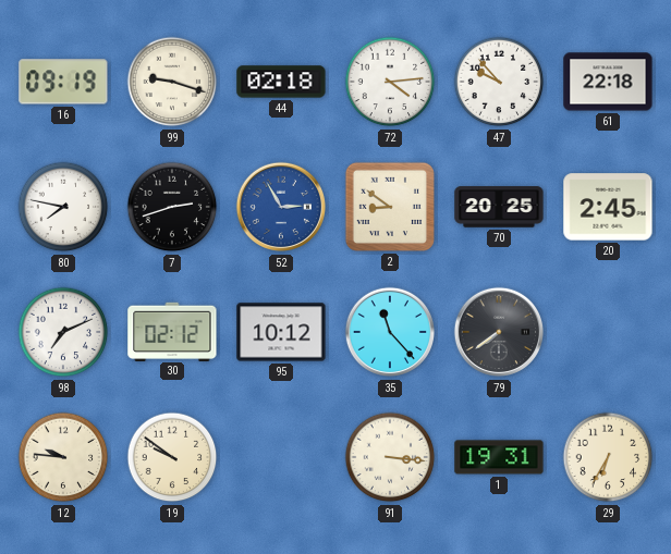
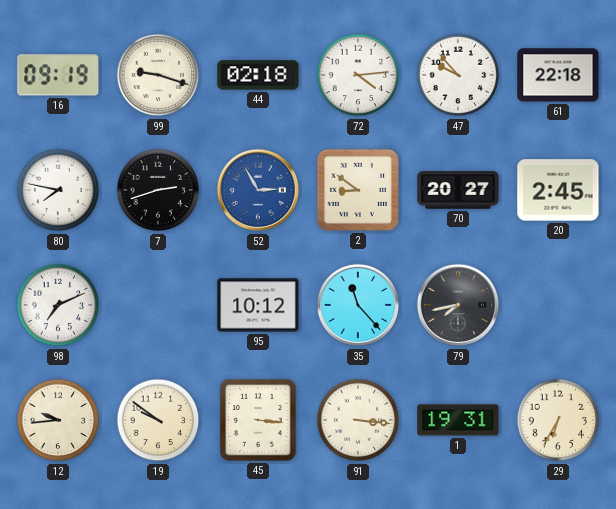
70: 20:25 -> 20:27
30: 02:12 -> none
79: 7:39 -> 7:43
12: 9:46 -> 9:44
45: none -> 3:16
